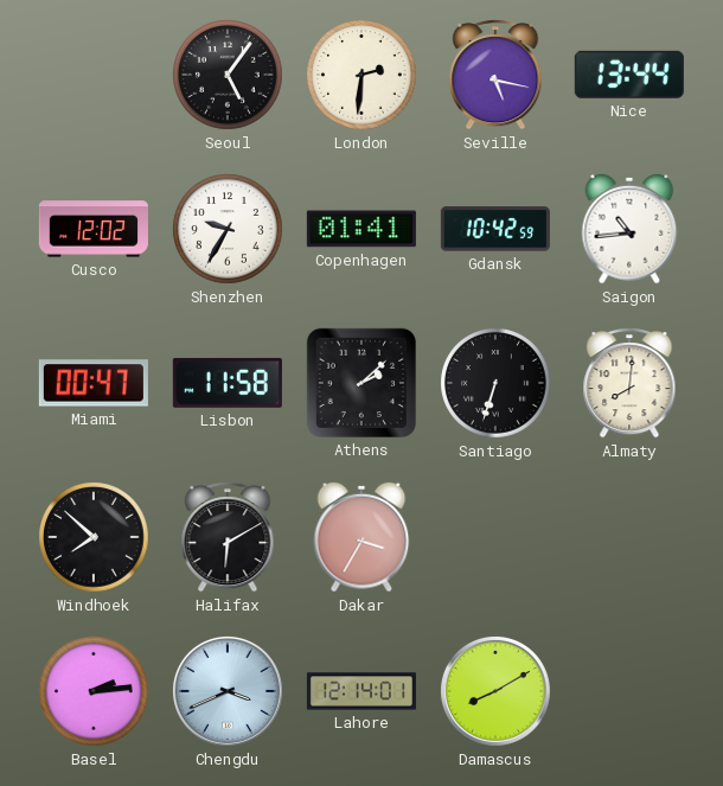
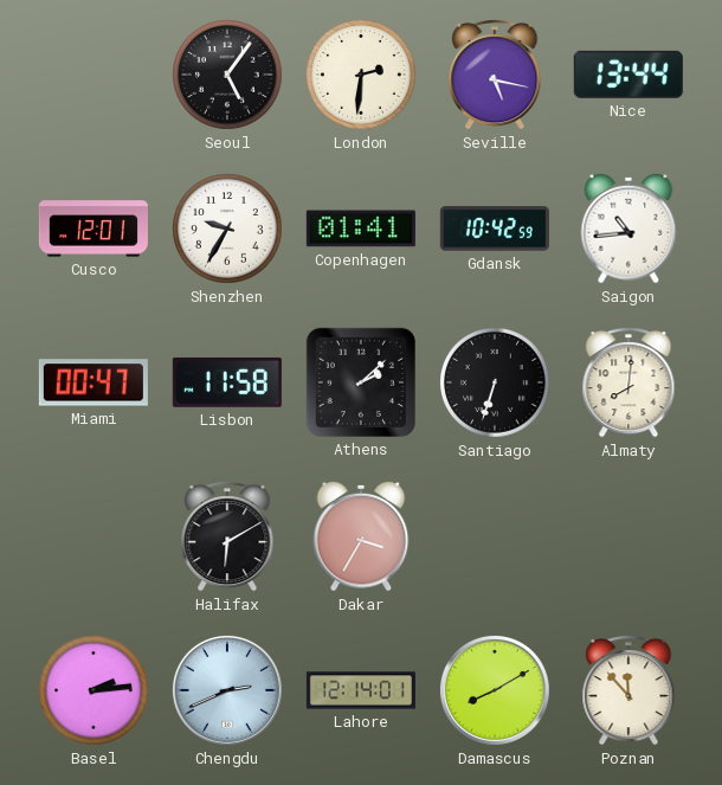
Cusco: 12:02 -> 12:01
Windhoek: 7:52 -> none
Chengdu: 3:41 -> 2:41
Poznan: none -> 11:53
